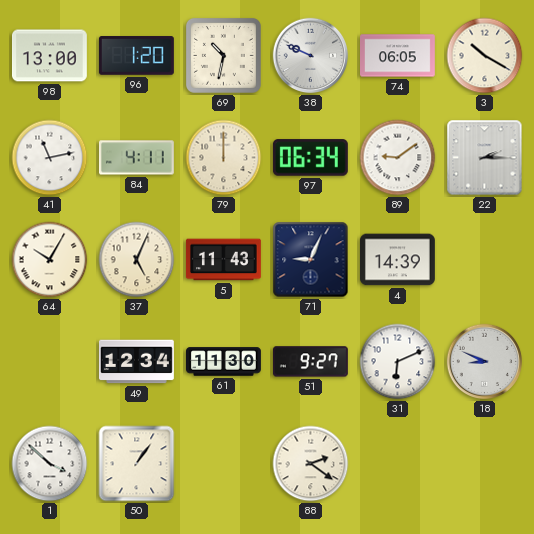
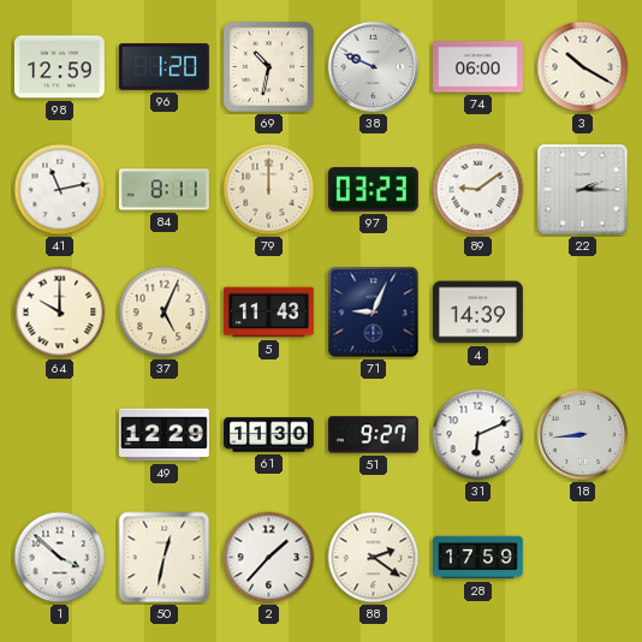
98: 13:00 -> 12:59
74: 06:05 -> 06:00
84: 4:11 -> 8:11
97: 06:34 -> 03:23
64: 10:05 -> 10:00
49: 12:34 -> 12:29
18: 8:49 -> 8:44
50: 1:06 -> 12:32
2: none -> 1:37
28: none -> 17:59
